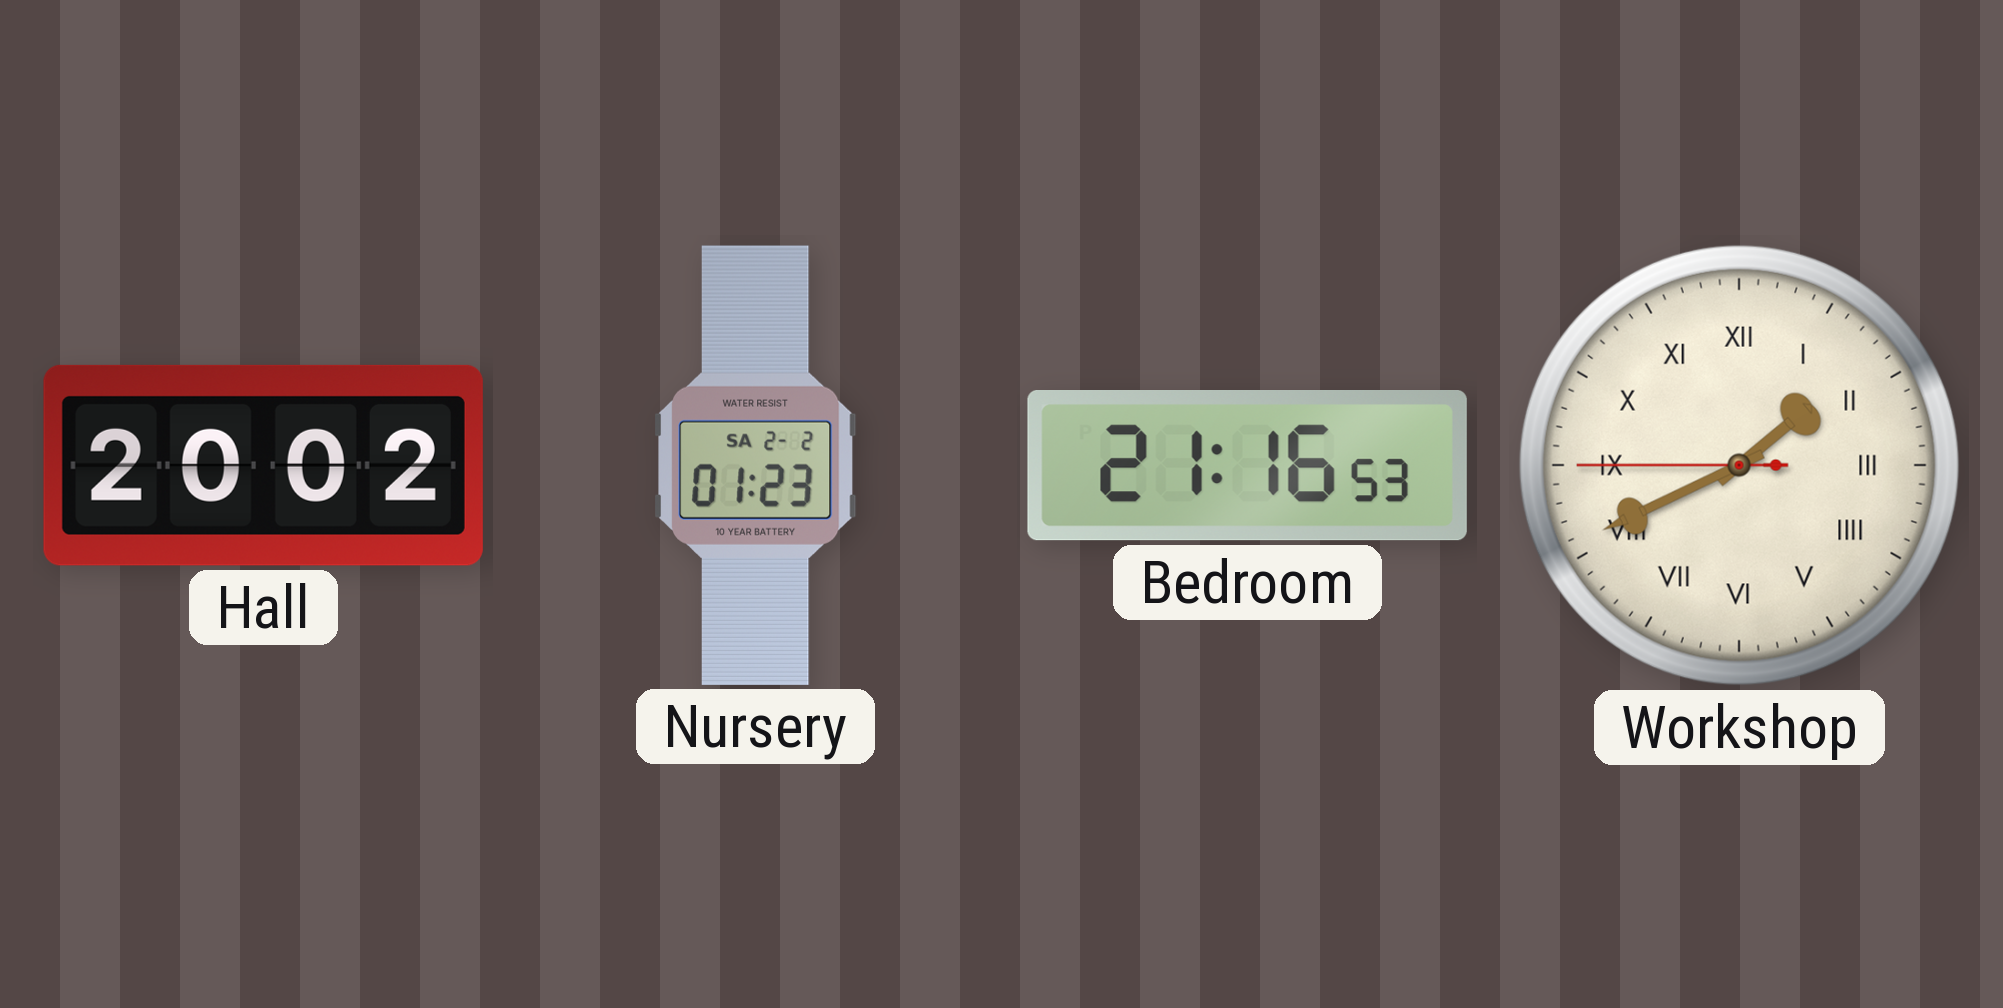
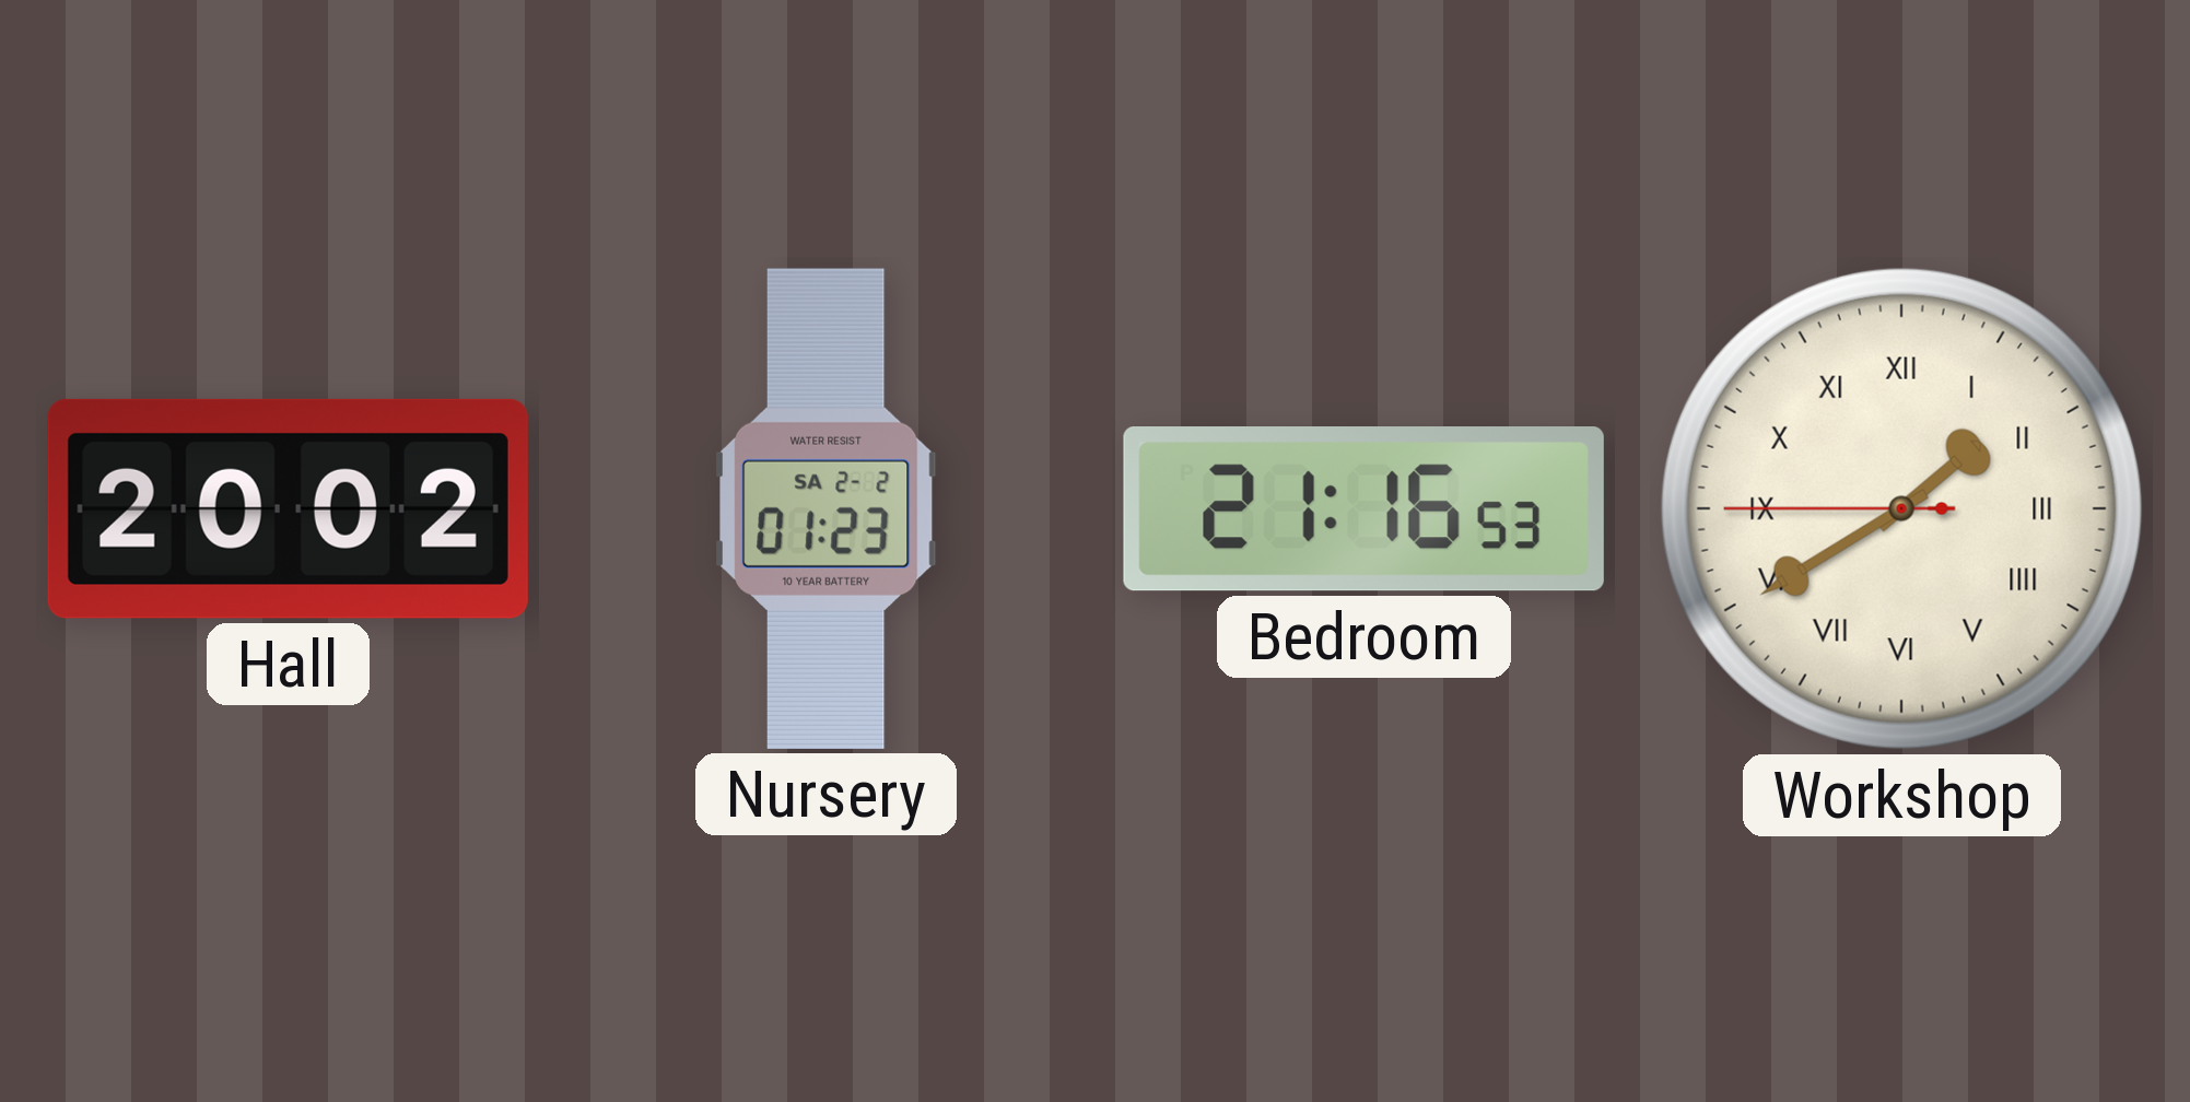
Workshop: 1:40 -> 1:39
